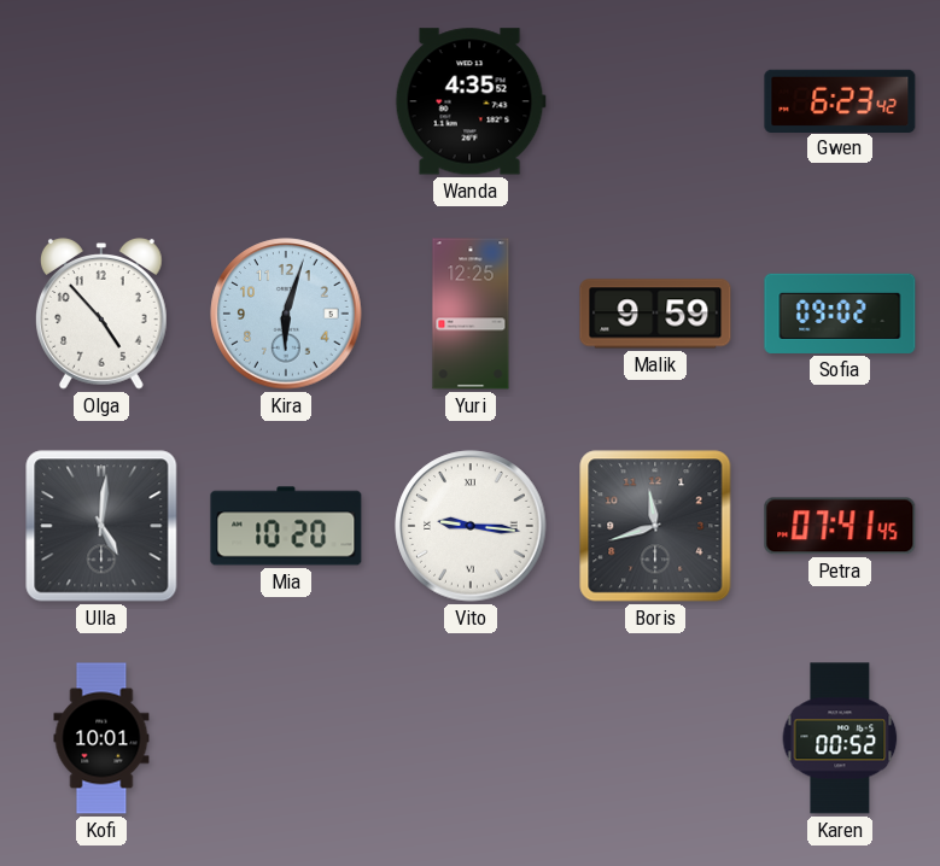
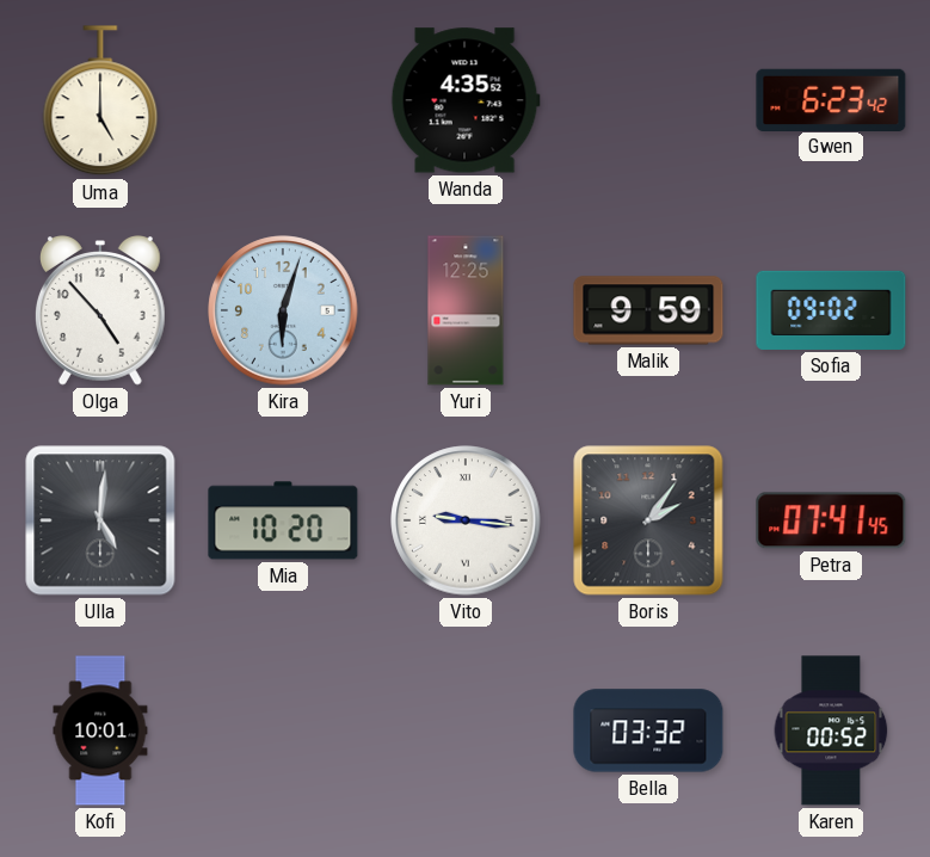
Uma: none -> 5:00
Boris: 11:42 -> 2:06
Bella: none -> 03:32
